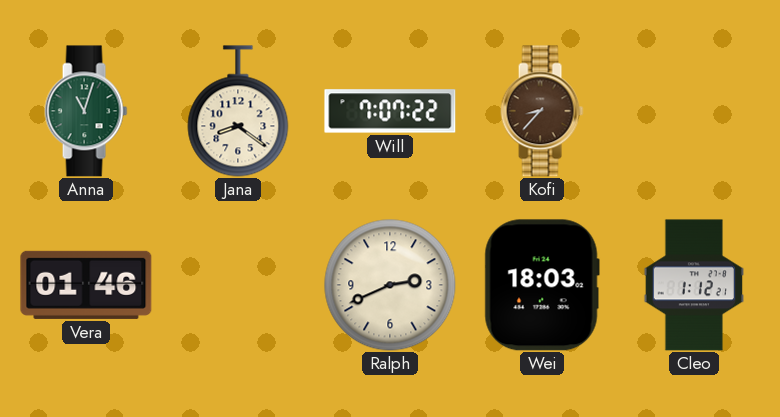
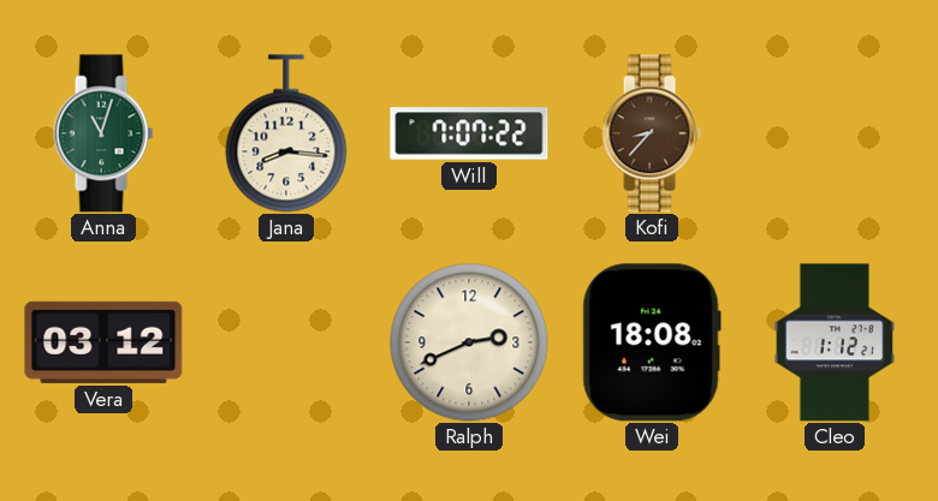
Jana: 8:21 -> 8:16
Vera: 01:46 -> 03:12
Wei: 18:03 -> 18:08
